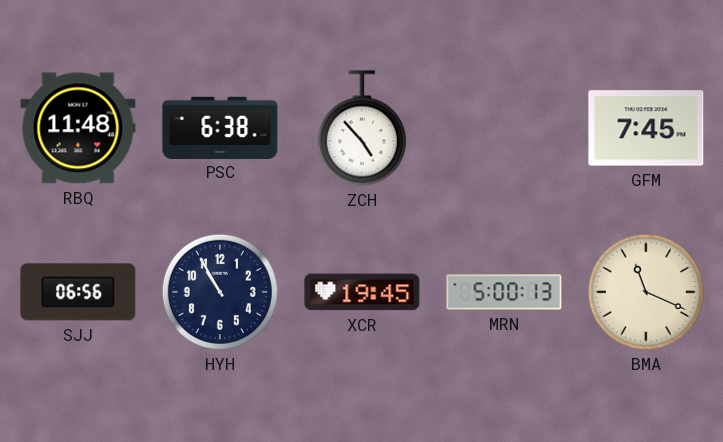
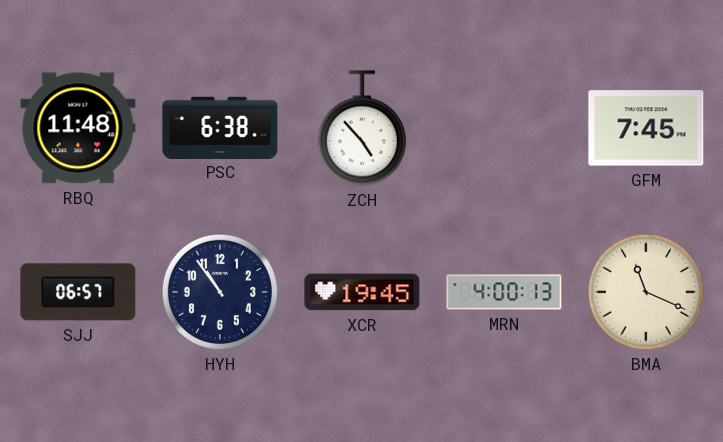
SJJ: 06:56 -> 06:57
HYH: 10:55 -> 10:54
MRN: 5:00 -> 4:00
